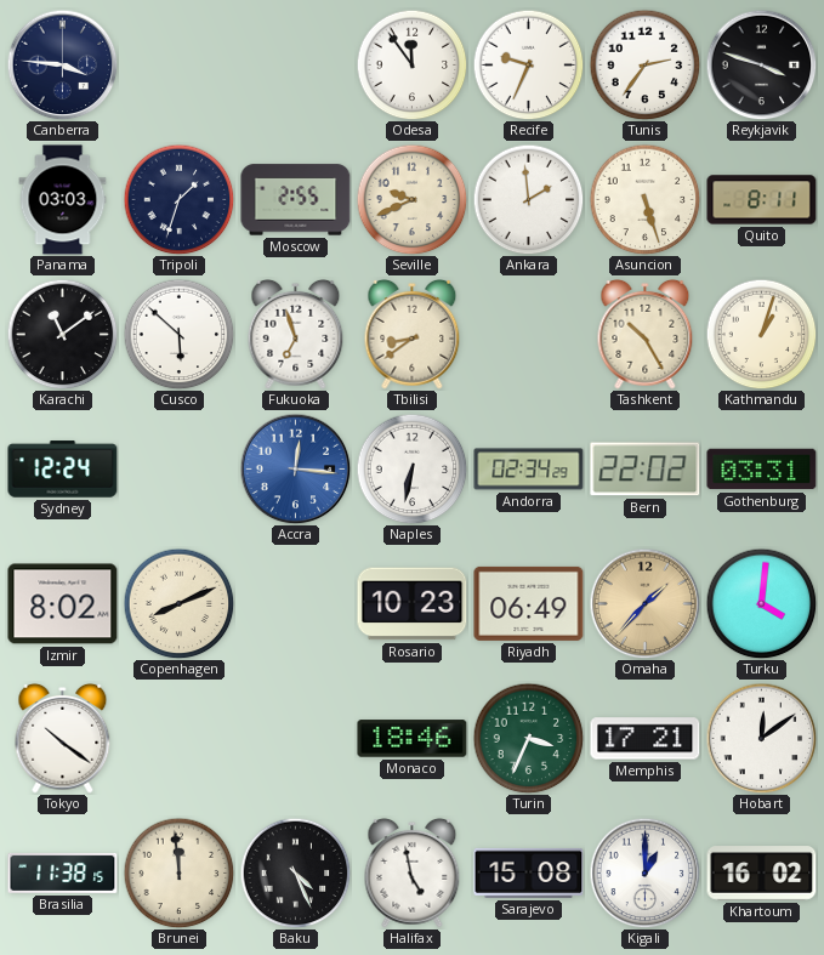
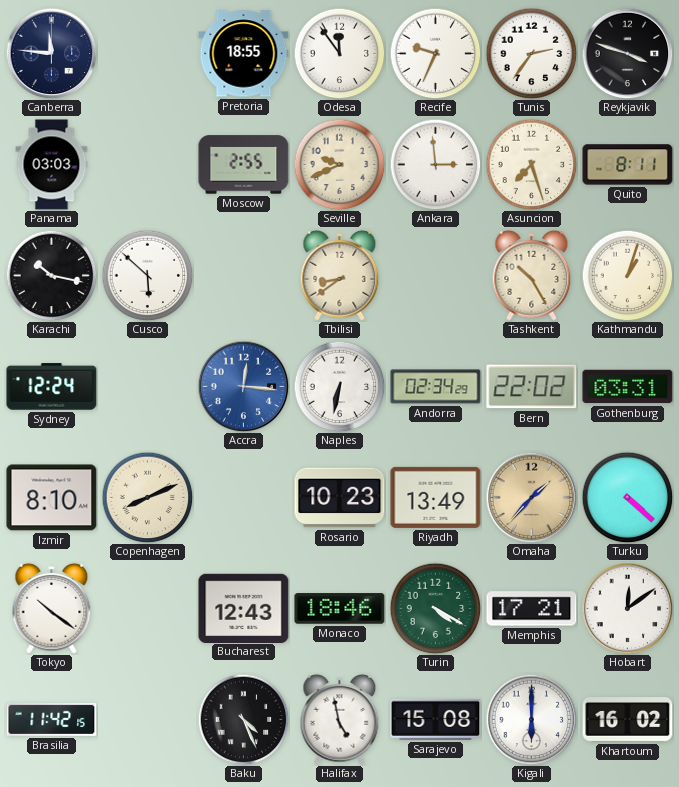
Canberra: 3:46 -> 11:46
Pretoria: none -> 18:55
Tripoli: 1:33 -> none
Ankara: 1:59 -> 2:59
Asuncion: 5:27 -> 7:27
Karachi: 11:09 -> 10:17
Fukuoka: 6:57 -> none
Izmir: 8:02 -> 8:10
Riyadh: 06:49 -> 13:49
Turku: 4:01 -> 4:22
Bucharest: none -> 12:43
Turin: 3:34 -> 4:20
Brasilia: 11:38 -> 11:42
Brunei: 11:59 -> none
Kigali: 1:00 -> 6:00
